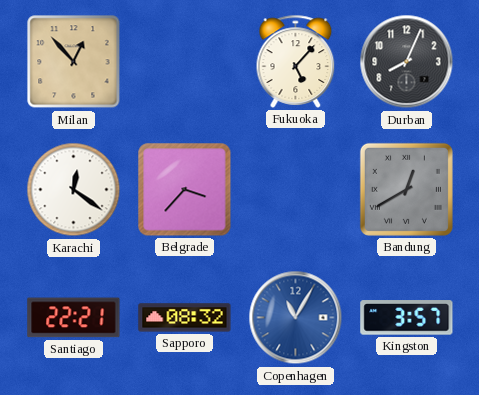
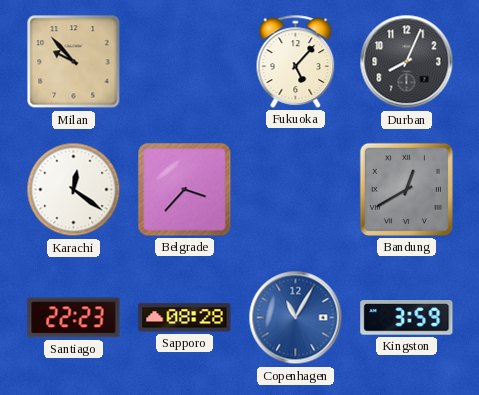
Milan: 12:53 -> 9:53
Santiago: 22:21 -> 22:23
Sapporo: 08:32 -> 08:28
Kingston: 3:57 -> 3:59
